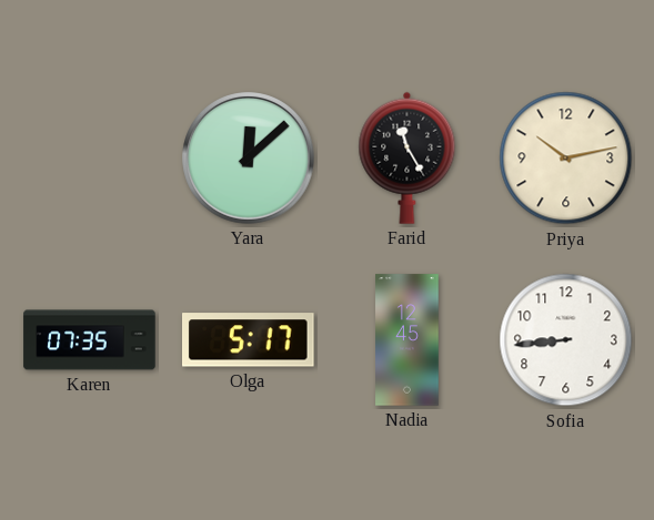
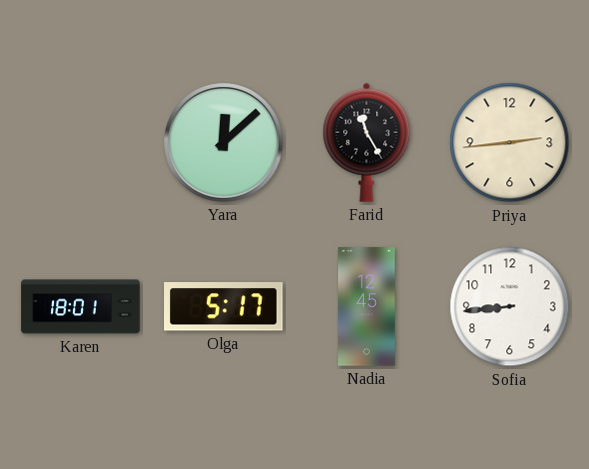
Priya: 10:13 -> 2:44
Karen: 07:35 -> 18:01
